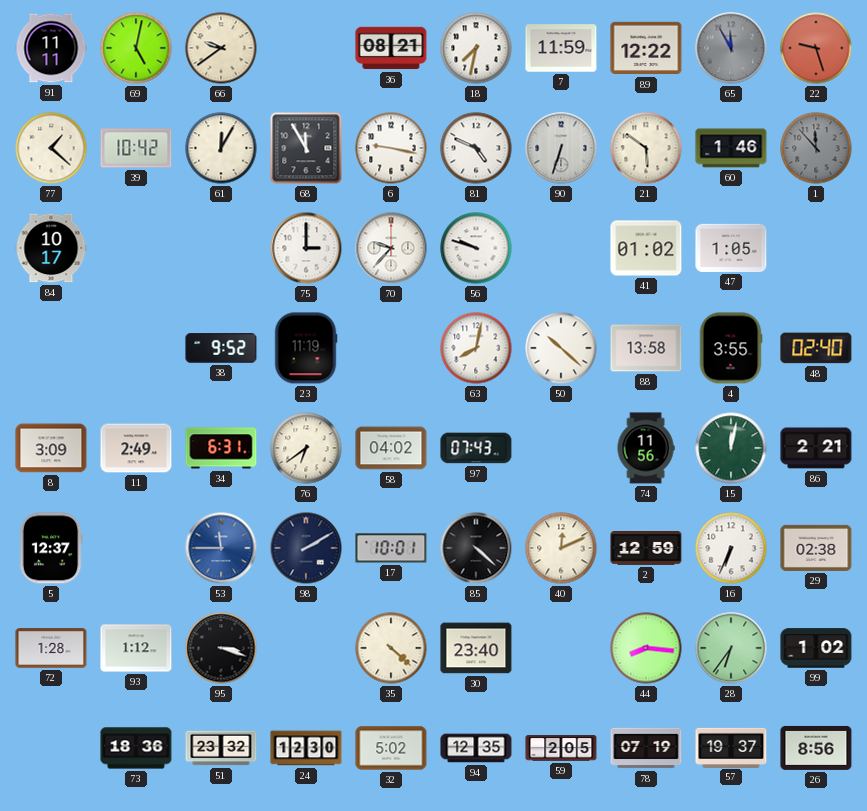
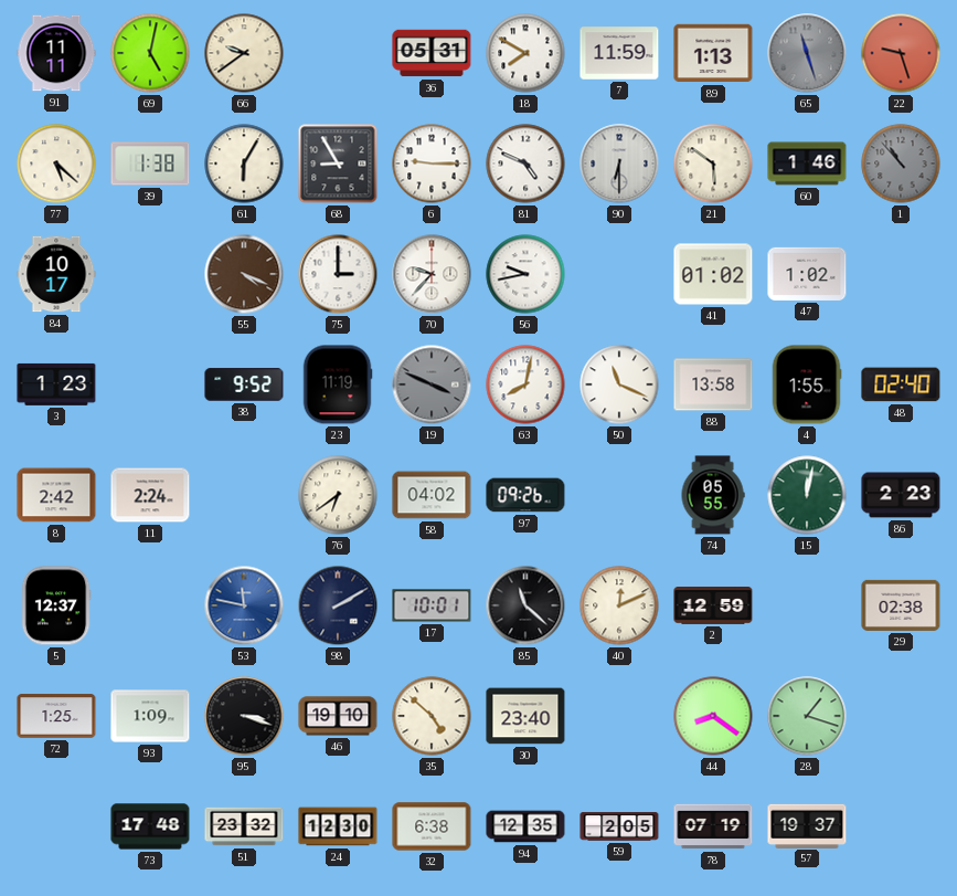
36: 08:21 -> 05:31
18: 7:32 -> 7:50
89: 12:22 -> 1:13
65: 11:55 -> 11:27
77: 1:22 -> 5:22
39: 10:42 -> 1:38
61: 12:05 -> 6:05
68: 11:55 -> 8:55
6: 9:17 -> 9:15
90: 6:33 -> 6:30
1: 11:53 -> 10:53
55: none -> 4:19
56: 9:48 -> 9:43
47: 1:05 -> 1:02
3: none -> 1:23
19: none -> 3:49
50: 10:22 -> 11:19
4: 3:55 -> 1:55
8: 3:09 -> 2:42
11: 2:49 -> 2:24
34: 6:31 -> none
97: 07:43 -> 09:26
74: 11:56 -> 05:55
86: 2:21 -> 2:23
53: 11:45 -> 11:47
85: 4:22 -> 11:22
16: 6:34 -> none
72: 1:28 -> 1:25
93: 1:12 -> 1:09
46: none -> 19:10
35: 4:22 -> 4:52
44: 8:16 -> 8:21
28: 6:36 -> 1:18
99: 1:02 -> none
73: 18:36 -> 17:48
32: 5:02 -> 6:38
26: 8:56 -> none
